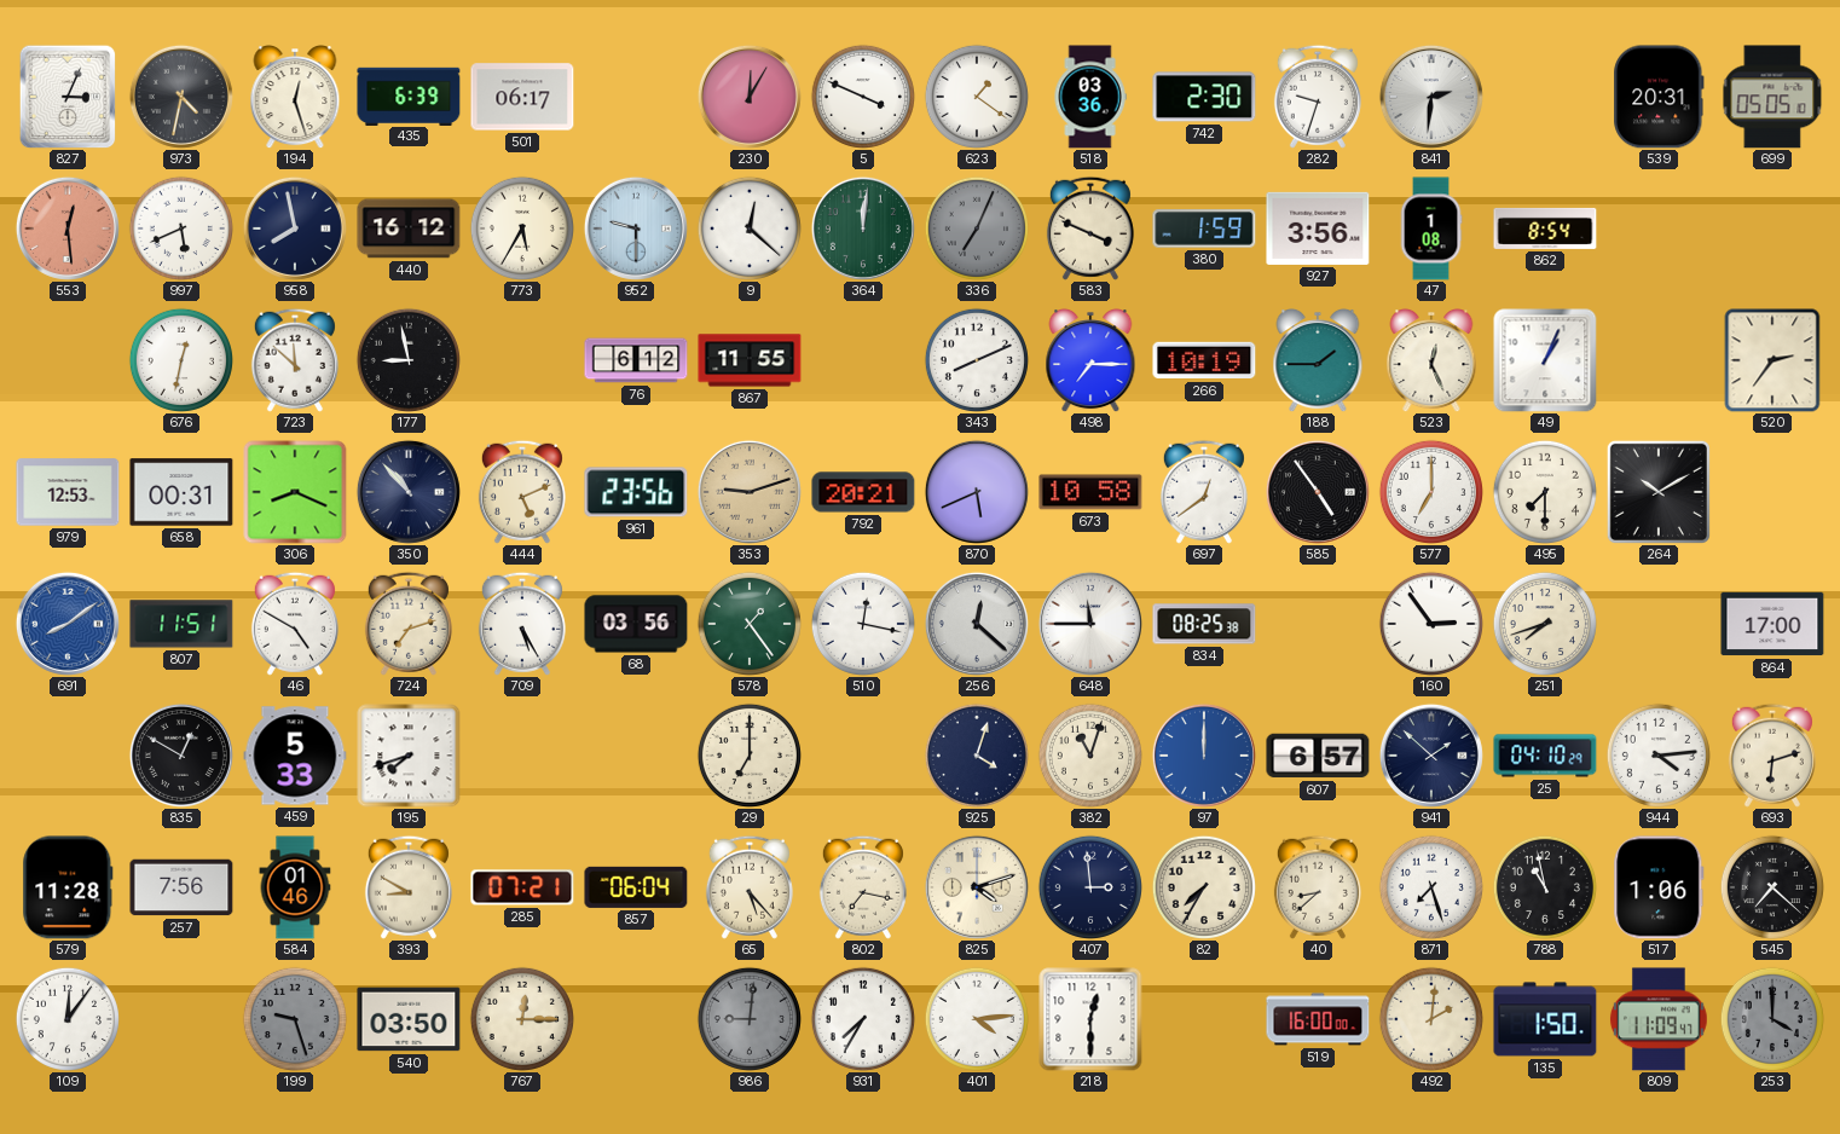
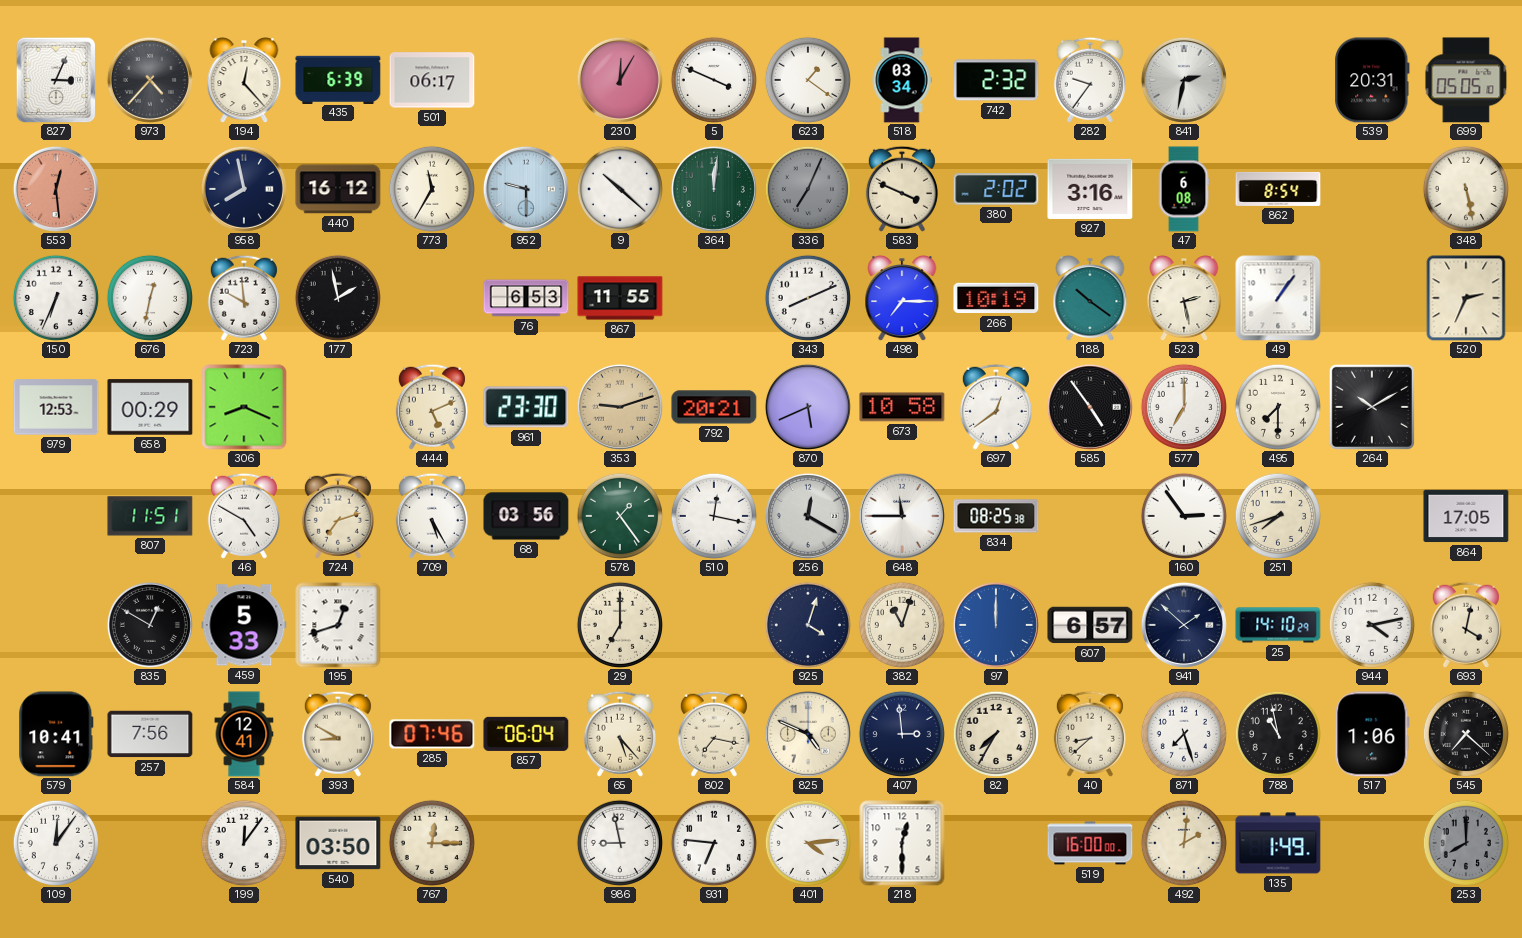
973: 4:32 -> 4:37
194: 12:27 -> 12:23
518: 03:36 -> 03:34
742: 2:30 -> 2:32
282: 9:33 -> 9:36
841: 2:31 -> 2:32
997: 5:41 -> none
773: 5:35 -> 11:35
9: 12:22 -> 10:22
380: 1:59 -> 2:02
927: 3:56 -> 3:16
47: 1:08 -> 6:08
348: none -> 5:28
150: none -> 6:34
723: 11:52 -> 9:59
177: 8:58 -> 1:58
76: 6:12 -> 6:53
188: 1:45 -> 10:21
523: 12:26 -> 2:28
49: 1:04 -> 1:06
520: 2:36 -> 2:34
658: 00:31 -> 00:29
350: 10:53 -> none
961: 23:56 -> 23:30
691: 8:09 -> none
256: 12:22 -> 12:20
864: 17:00 -> 17:05
195: 7:42 -> 12:42
25: 04:10 -> 14:10
944: 4:14 -> 4:13
693: 6:12 -> 4:02
579: 11:28 -> 10:41
584: 01:46 -> 12:41
285: 07:21 -> 07:46
825: 4:12 -> 4:49
199: 9:27 -> 12:06
199 dial: grey -> white
986: 9:01 -> 8:58
986 dial: grey -> white
931: 7:35 -> 6:46
135: 1:50 -> 1:49
809: 11:09 -> none
253: 4:00 -> 8:00
